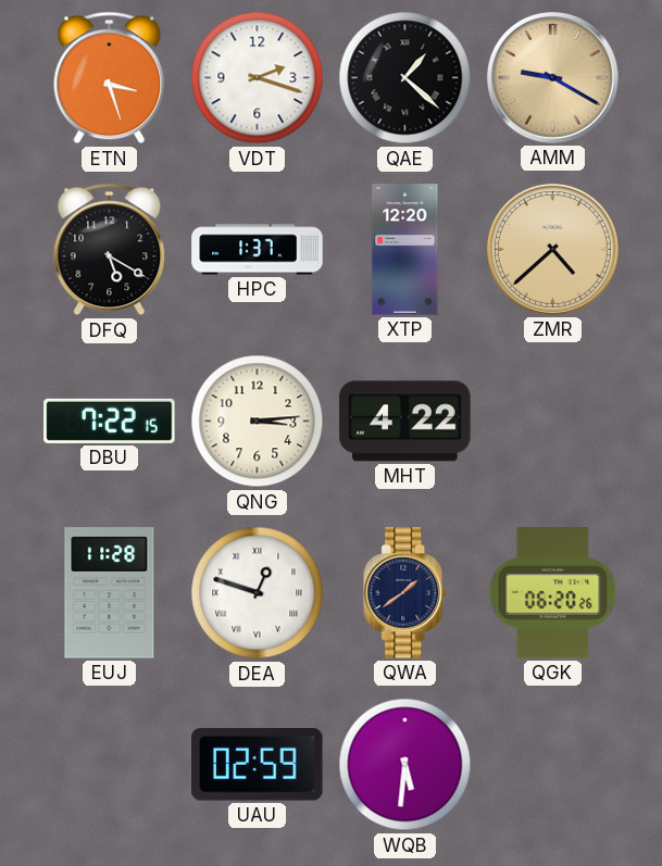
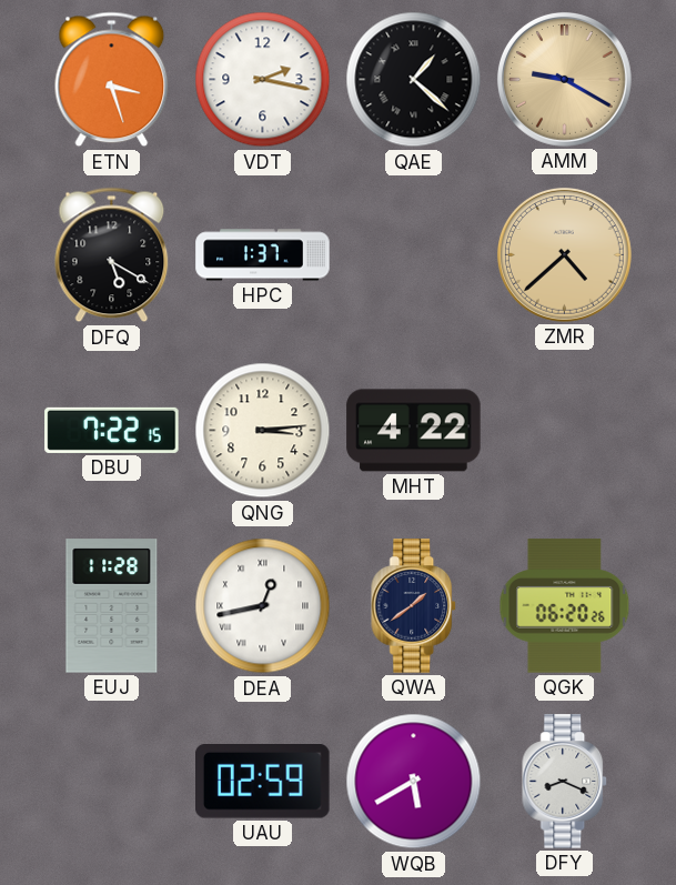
VDT: 2:18 -> 2:17
XTP: 12:20 -> none
DEA: 12:48 -> 12:43
WQB: 5:31 -> 5:40
DFY: none -> 8:19
